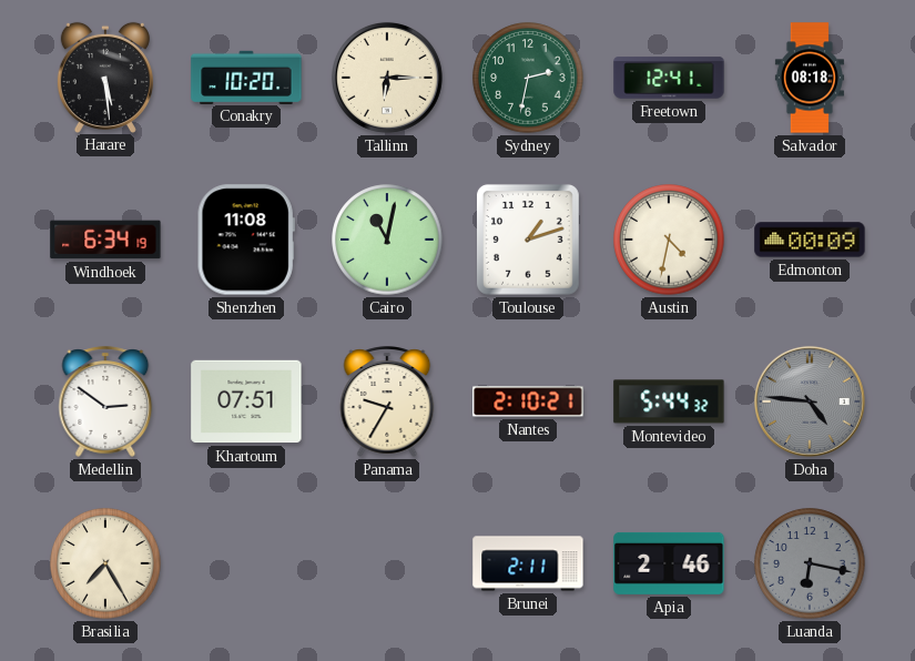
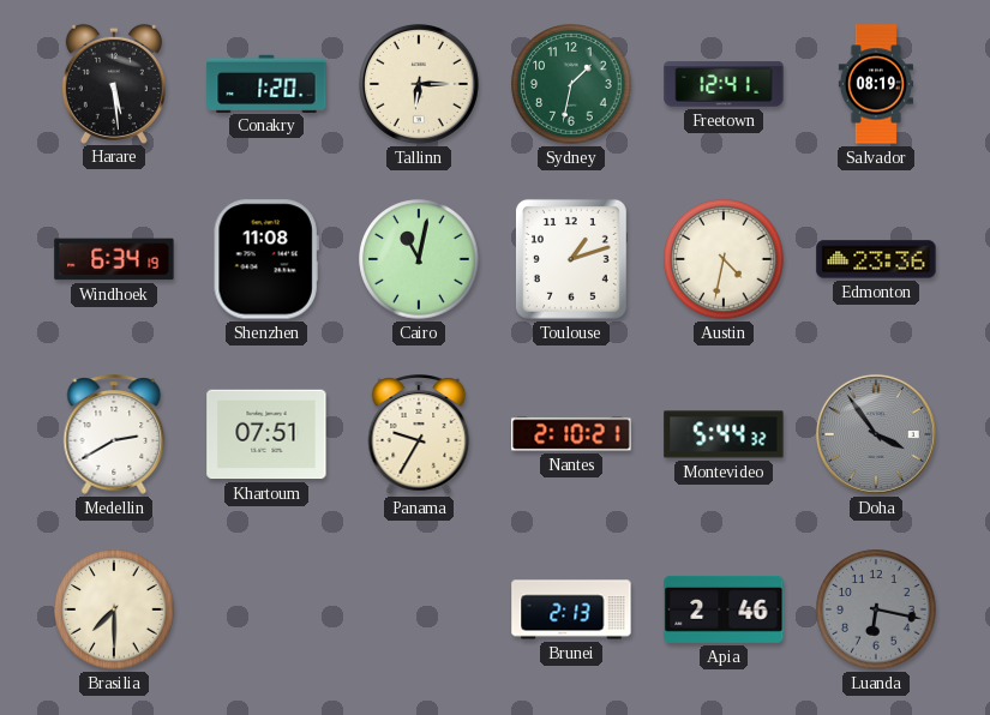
Conakry: 10:20 -> 1:20
Sydney: 2:32 -> 1:32
Salvador: 08:18 -> 08:19
Edmonton: 00:09 -> 23:36
Medellin: 2:51 -> 2:40
Doha: 4:46 -> 3:54
Brasilia: 7:25 -> 7:30
Brunei: 2:11 -> 2:13
